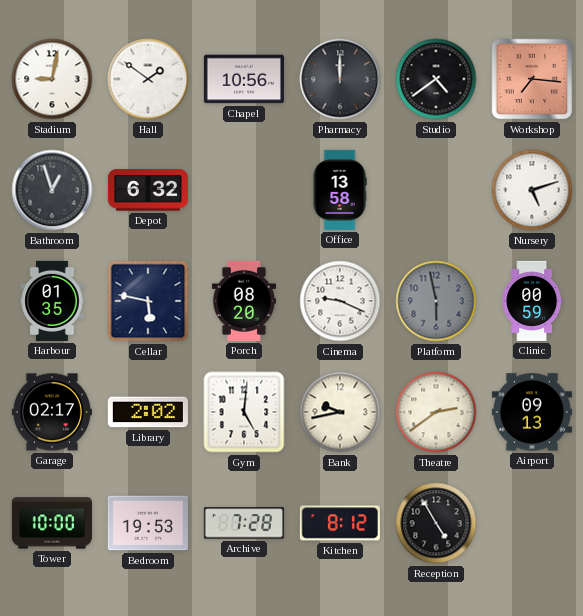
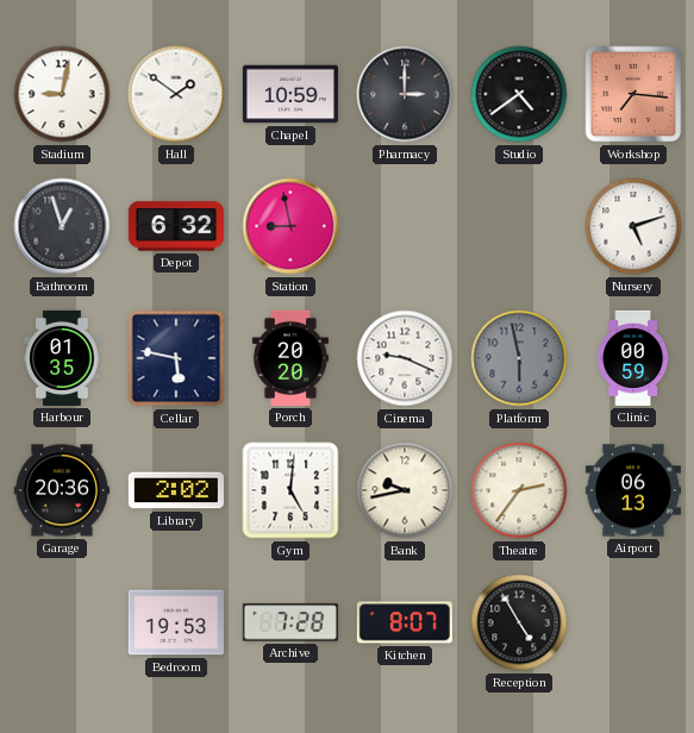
Chapel: 10:56 -> 10:59
Pharmacy: 12:00 -> 3:00
Station: none -> 8:58
Office: 13:58 -> none
Porch: 08:20 -> 20:20
Garage: 02:17 -> 20:36
Theatre: 2:39 -> 2:36
Airport: 09:13 -> 06:13
Tower: 10:00 -> none
Kitchen: 8:12 -> 8:07
